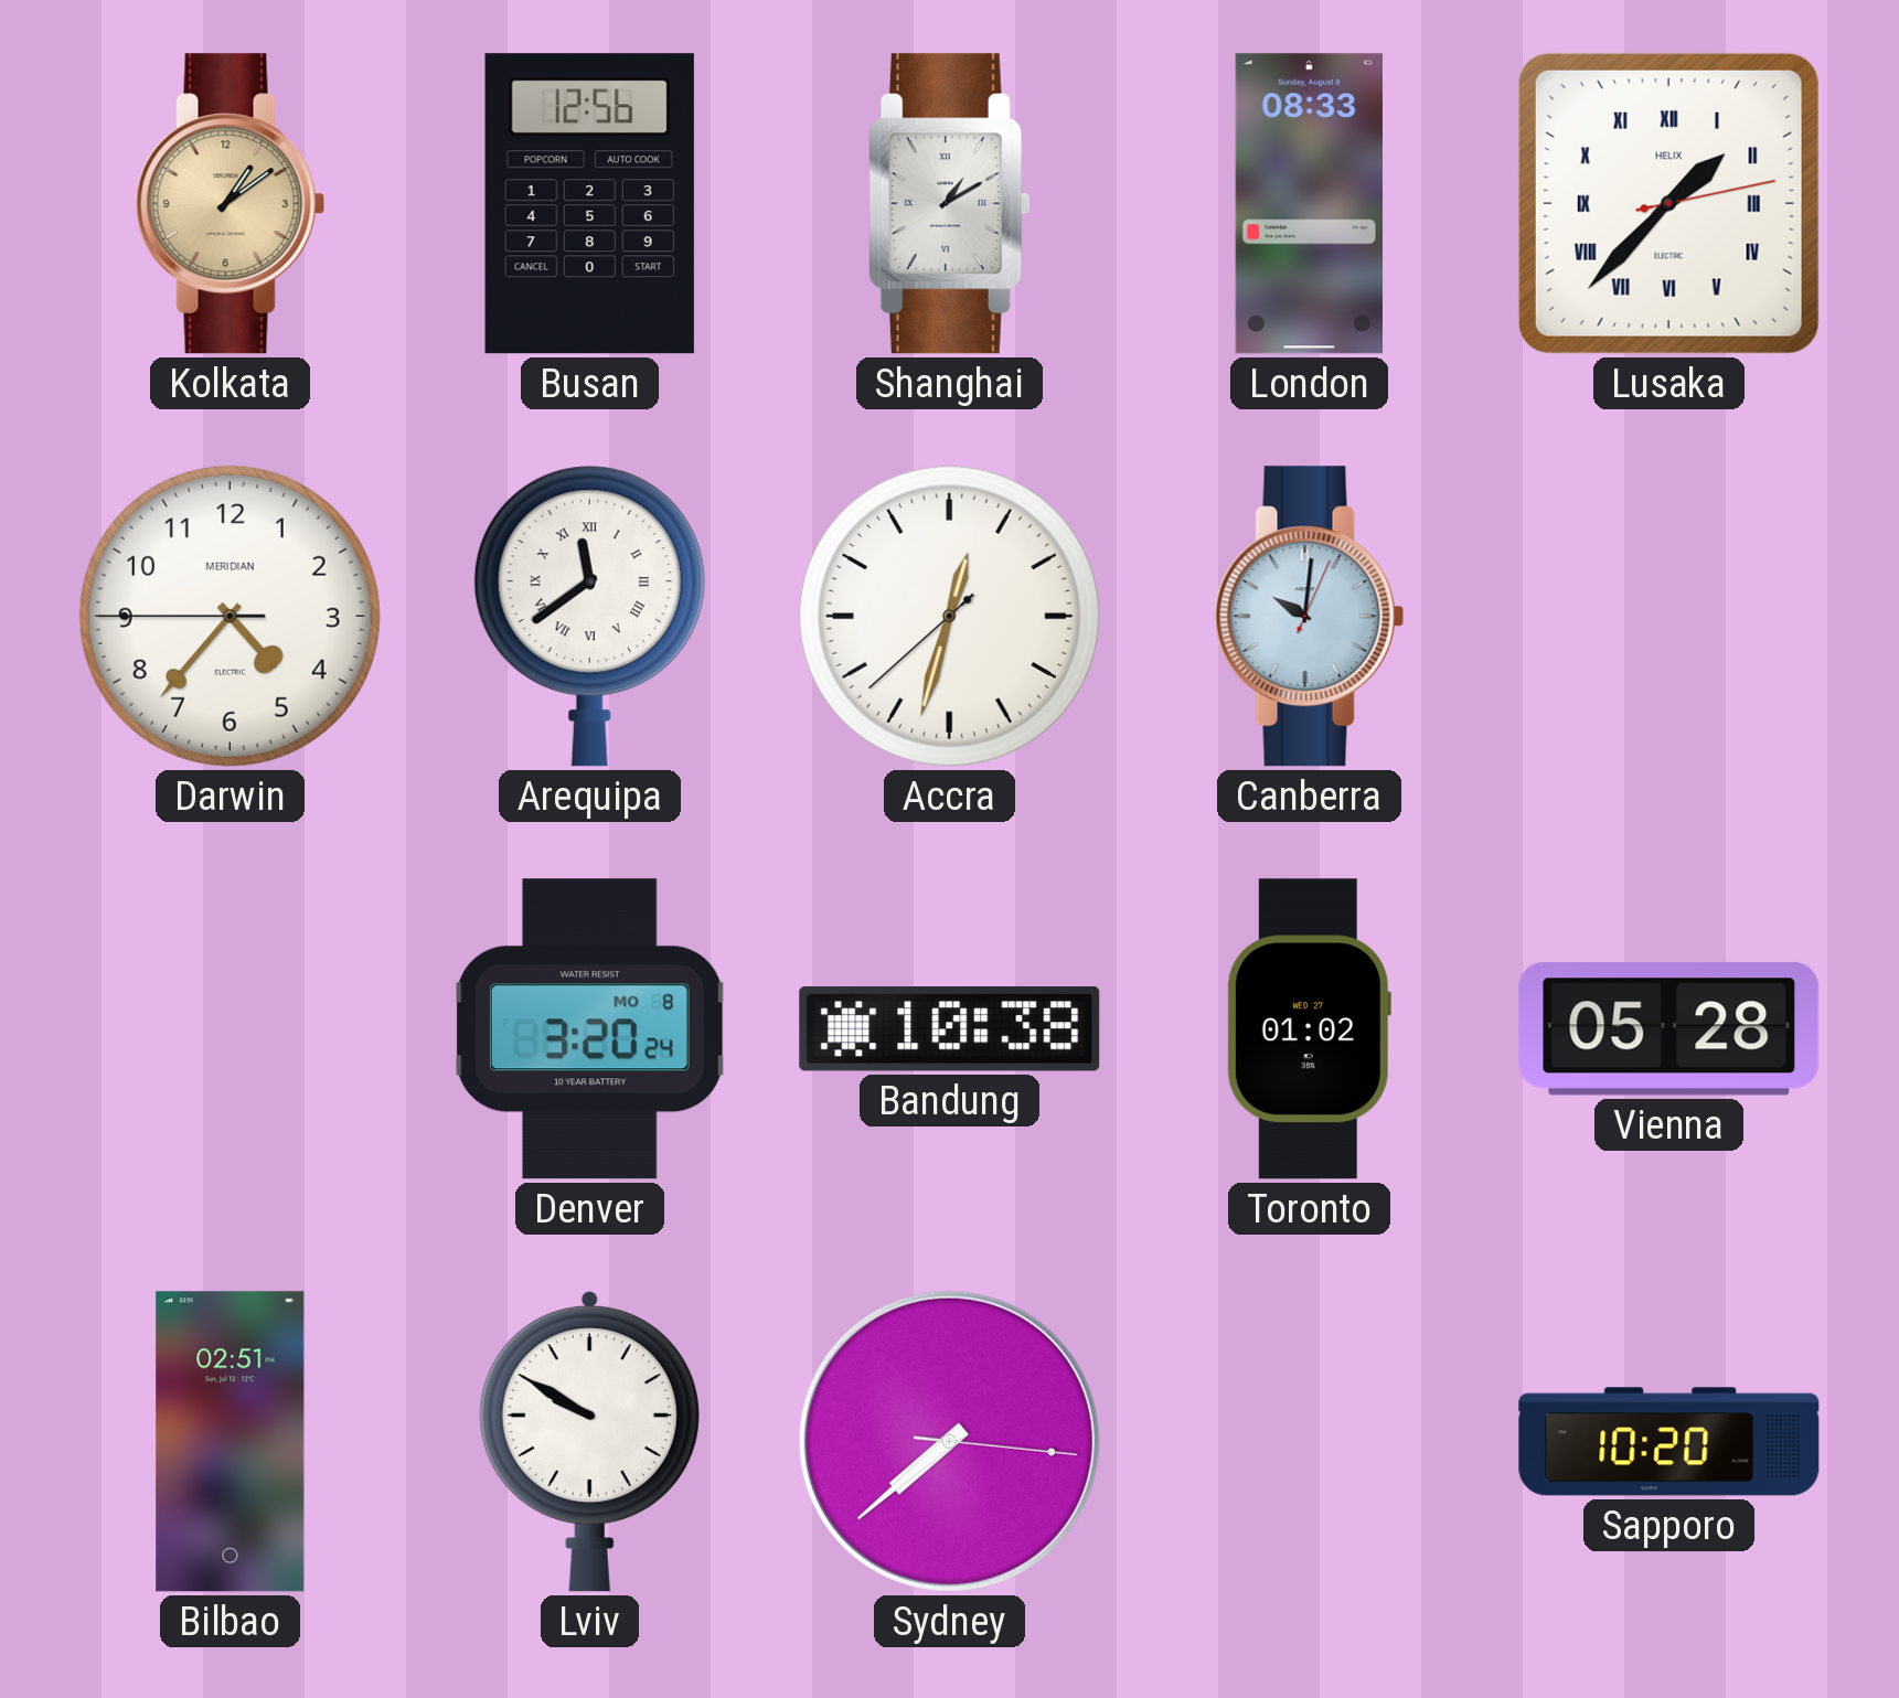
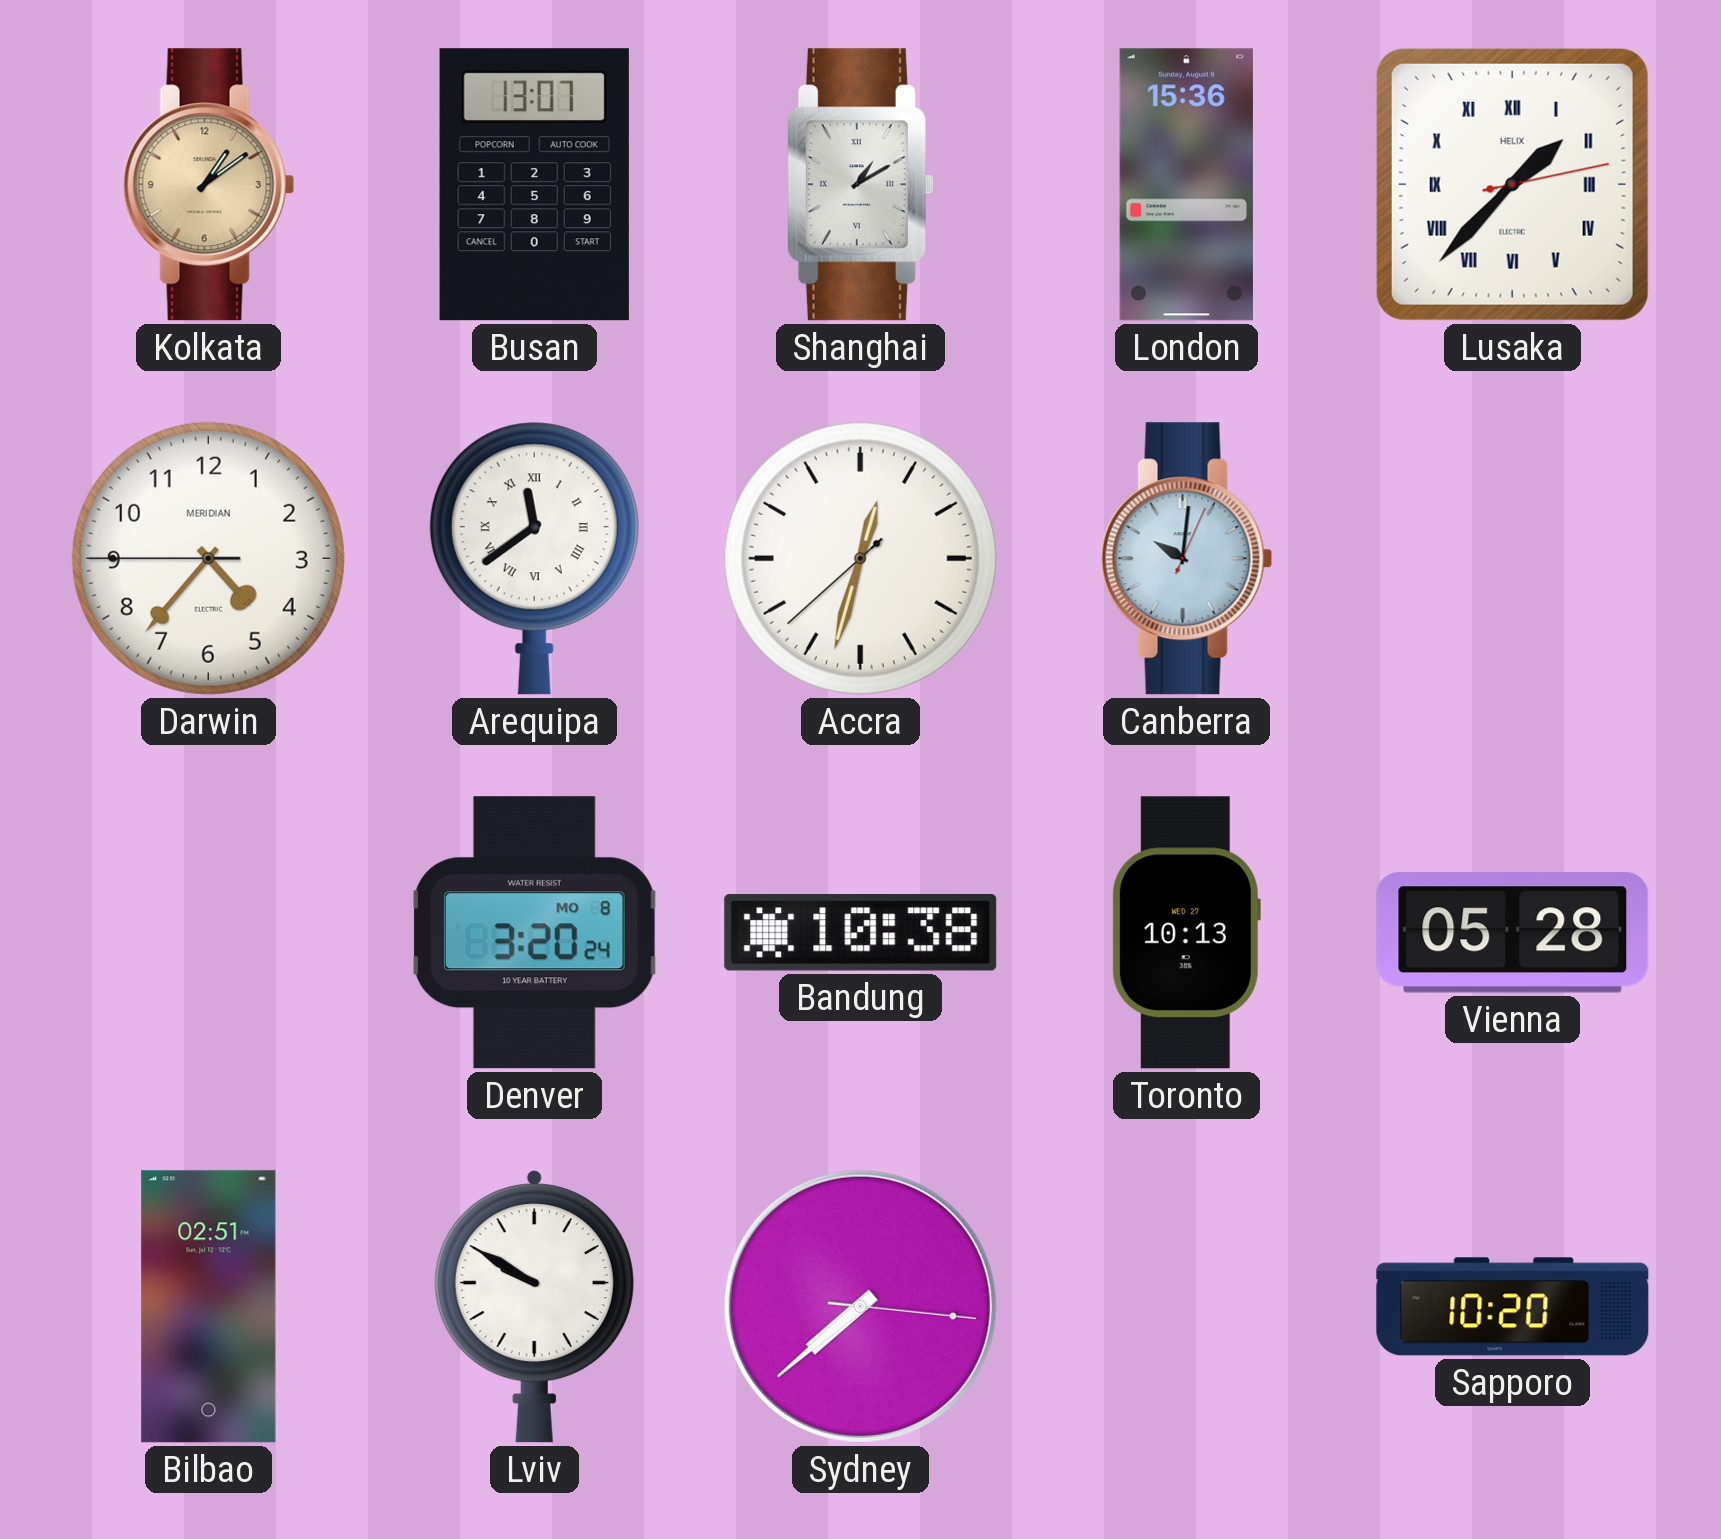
Busan: 12:56 -> 13:07
London: 08:33 -> 15:36
Toronto: 01:02 -> 10:13
